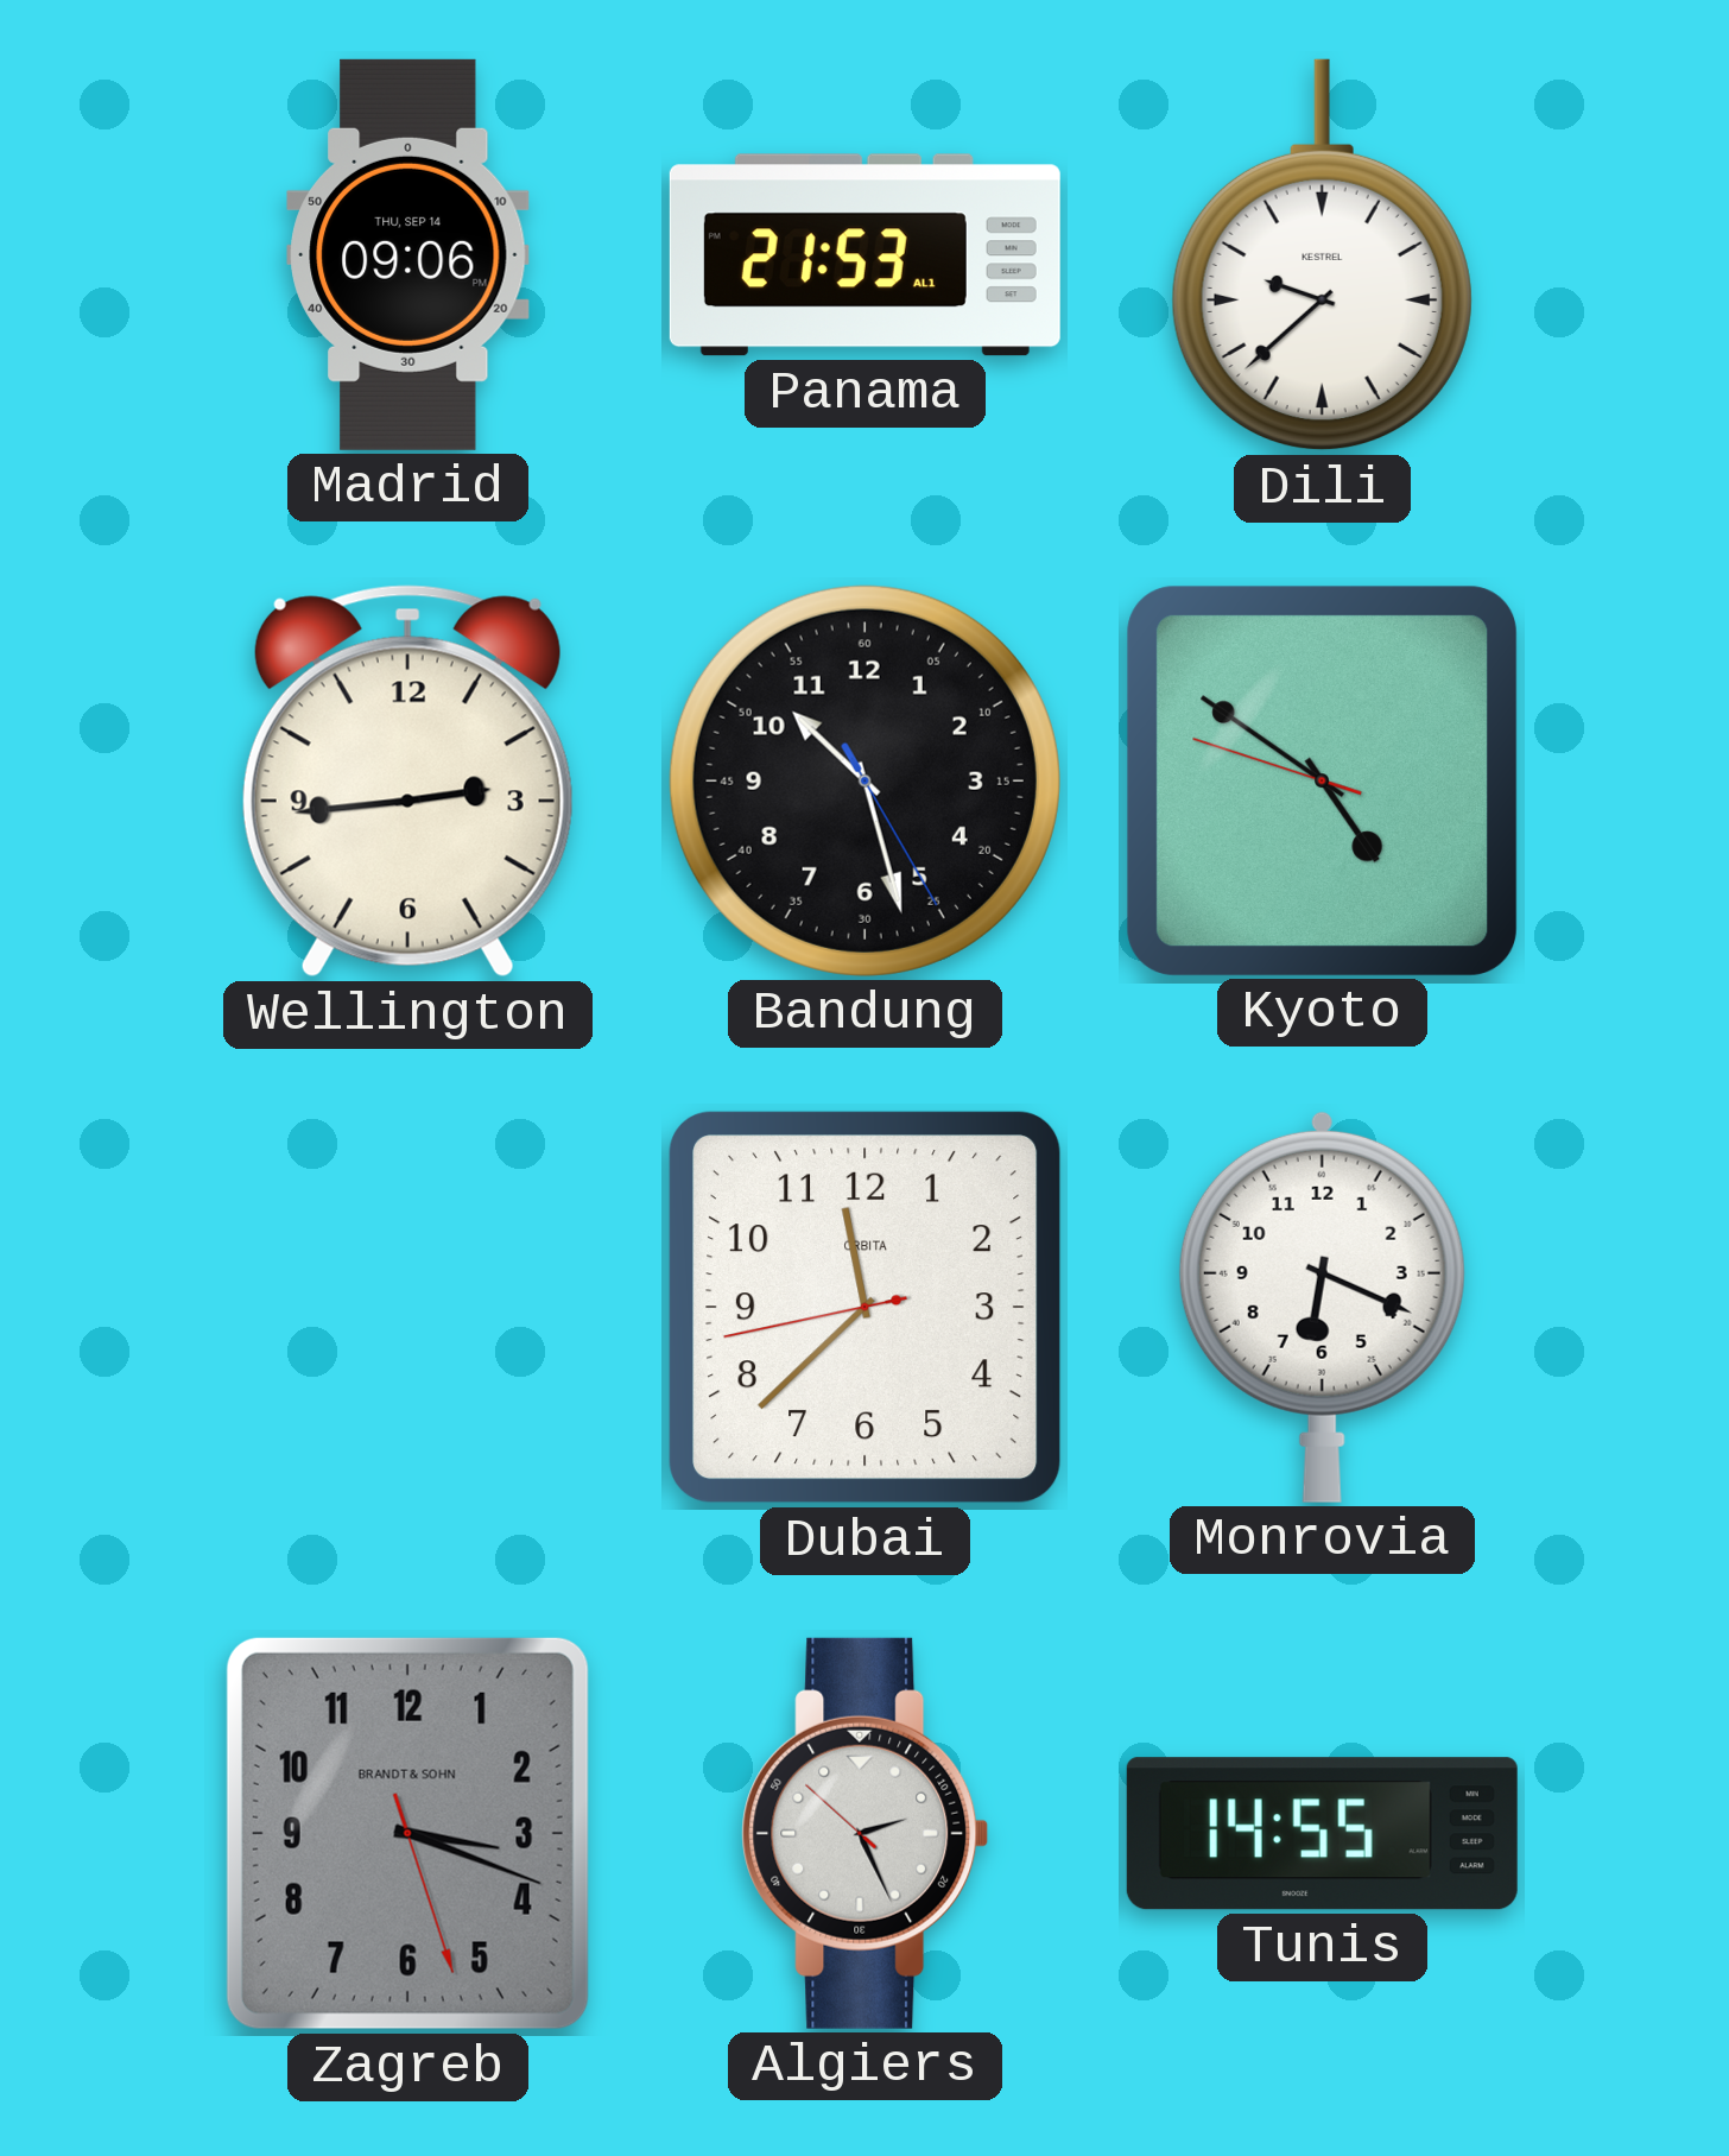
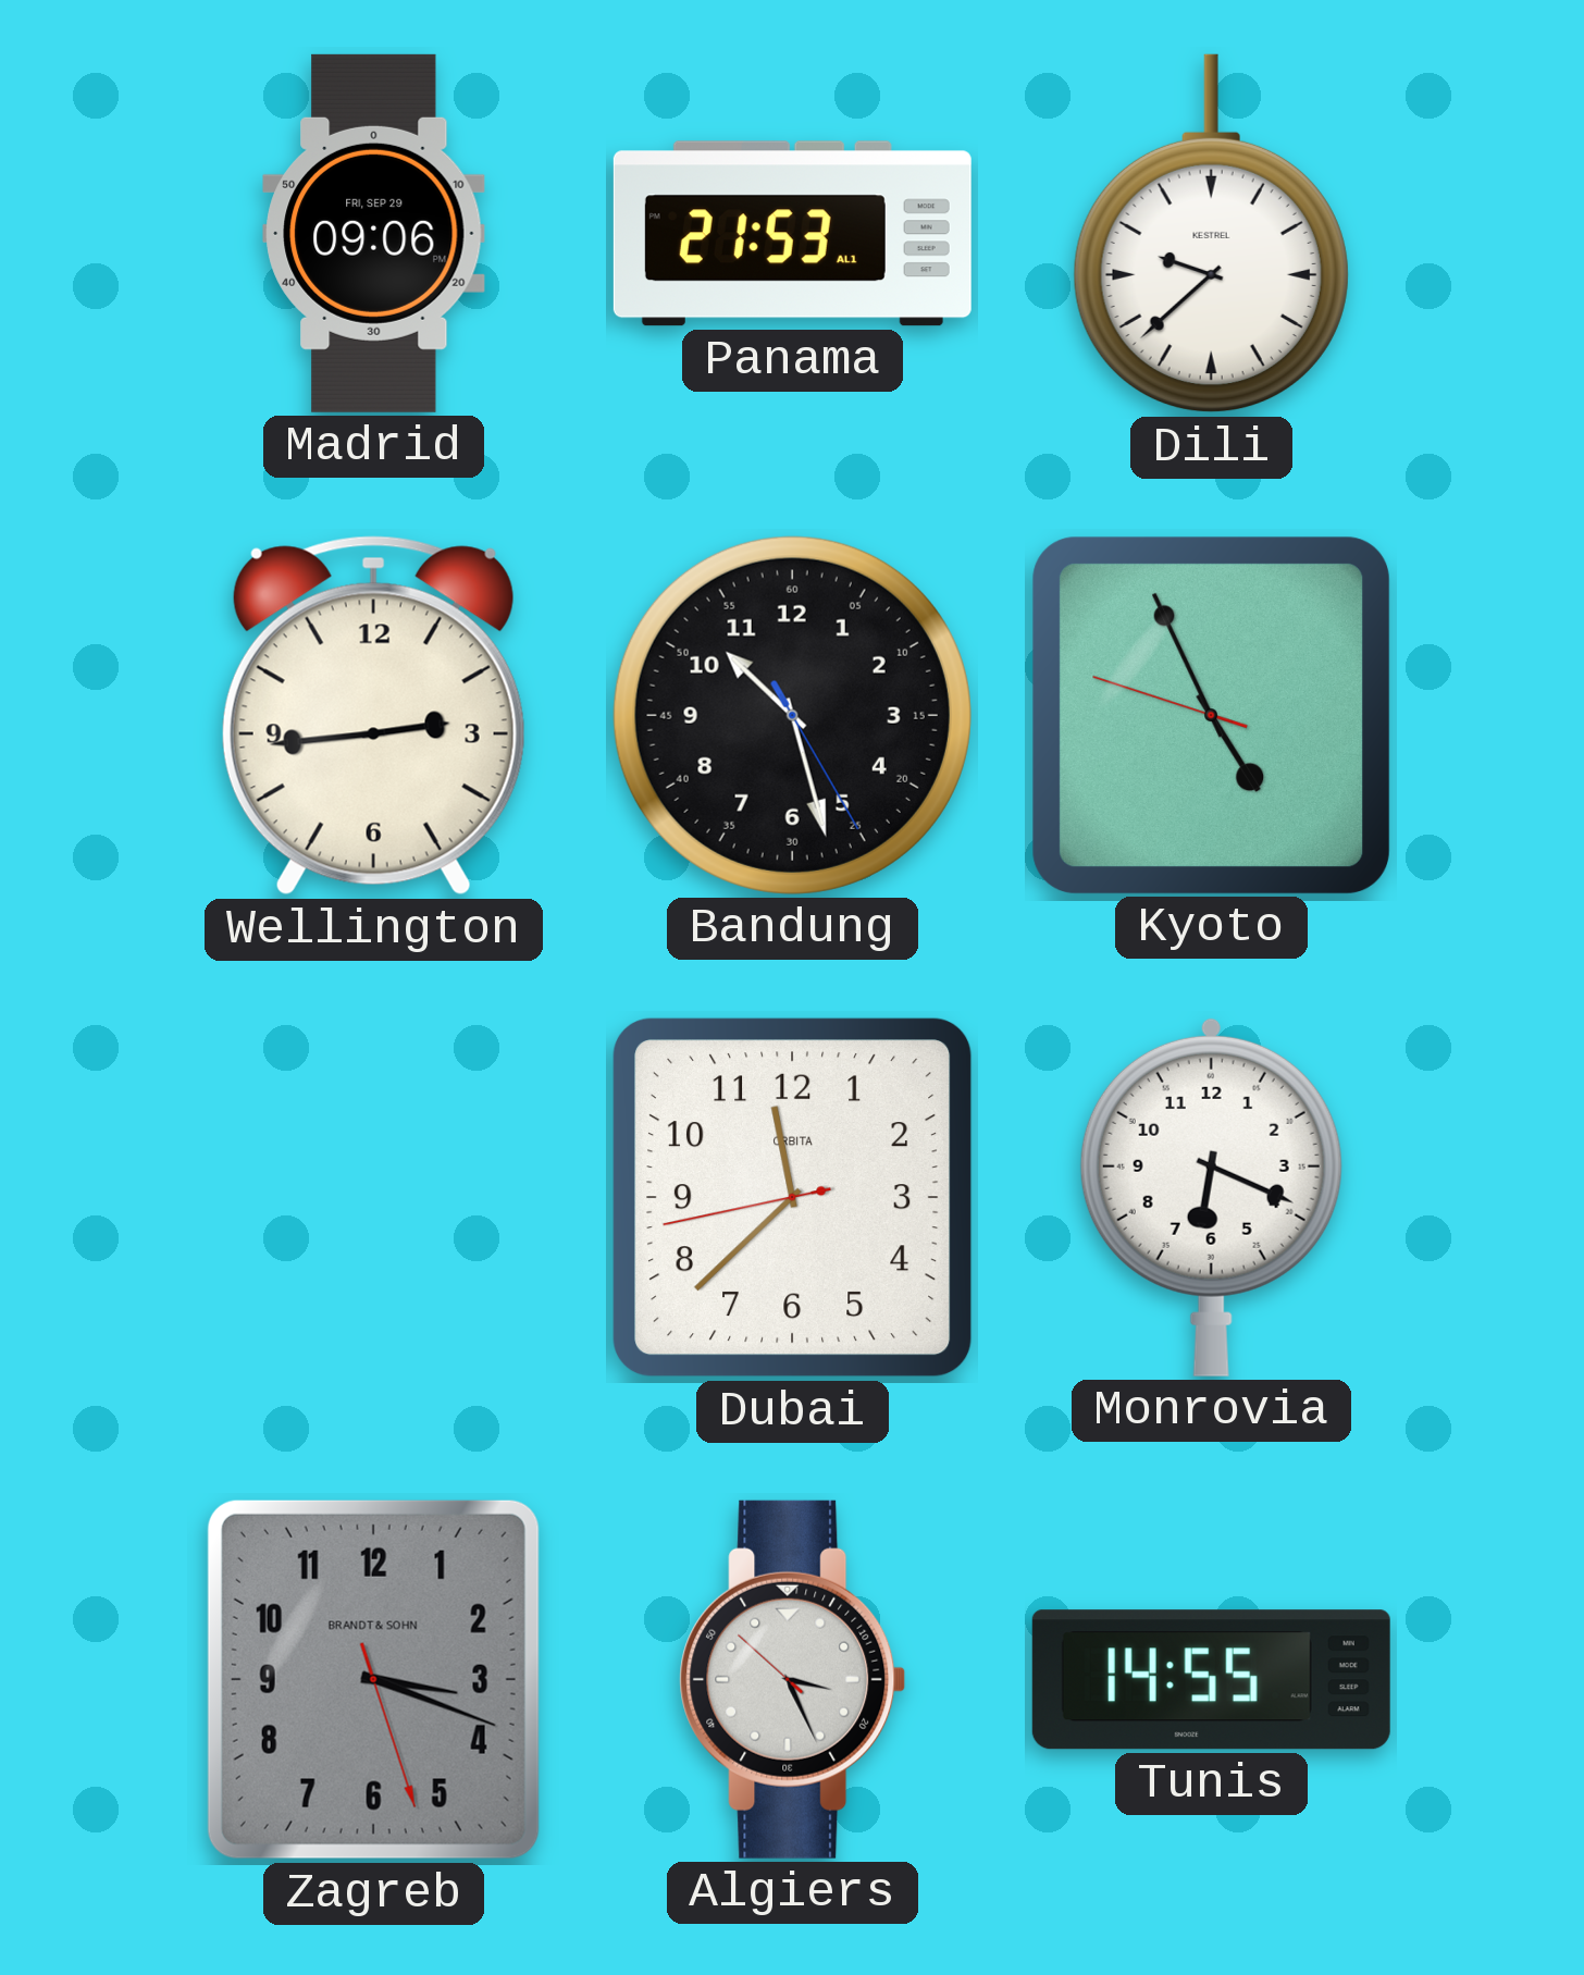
Madrid date: THU, SEP 14 -> FRI, SEP 29
Kyoto: 4:50 -> 4:55
Algiers: 2:25 -> 3:25
